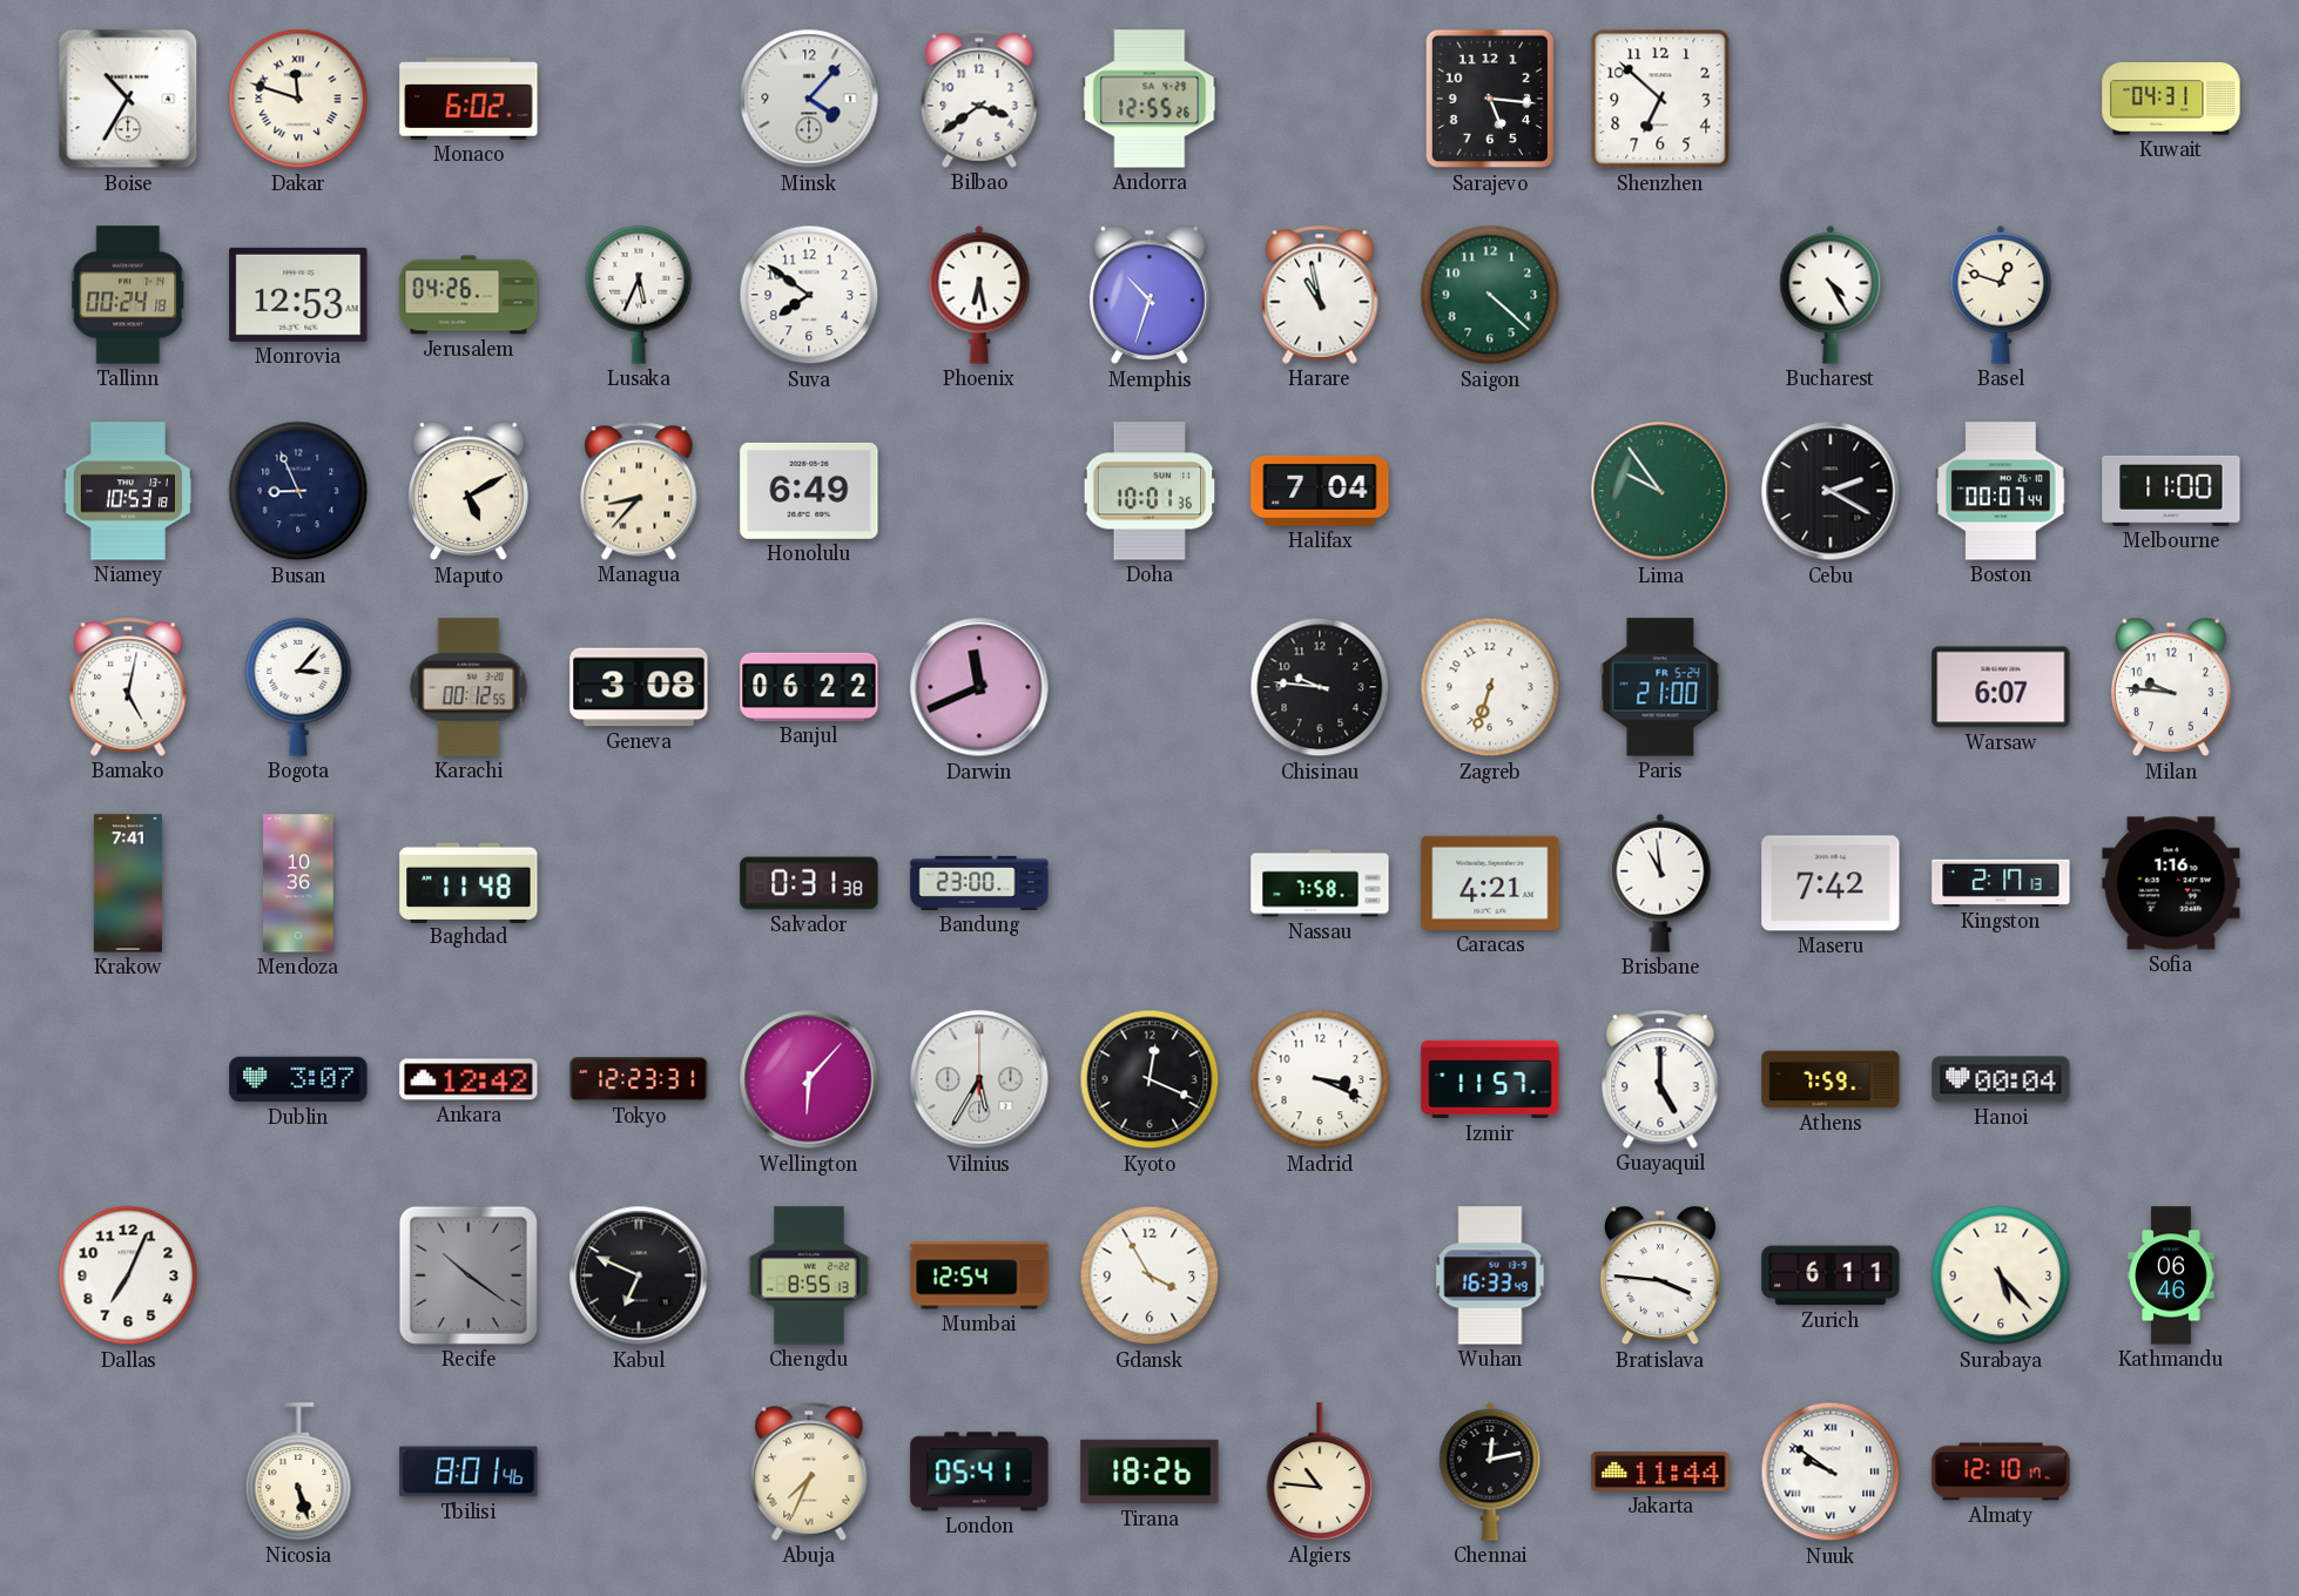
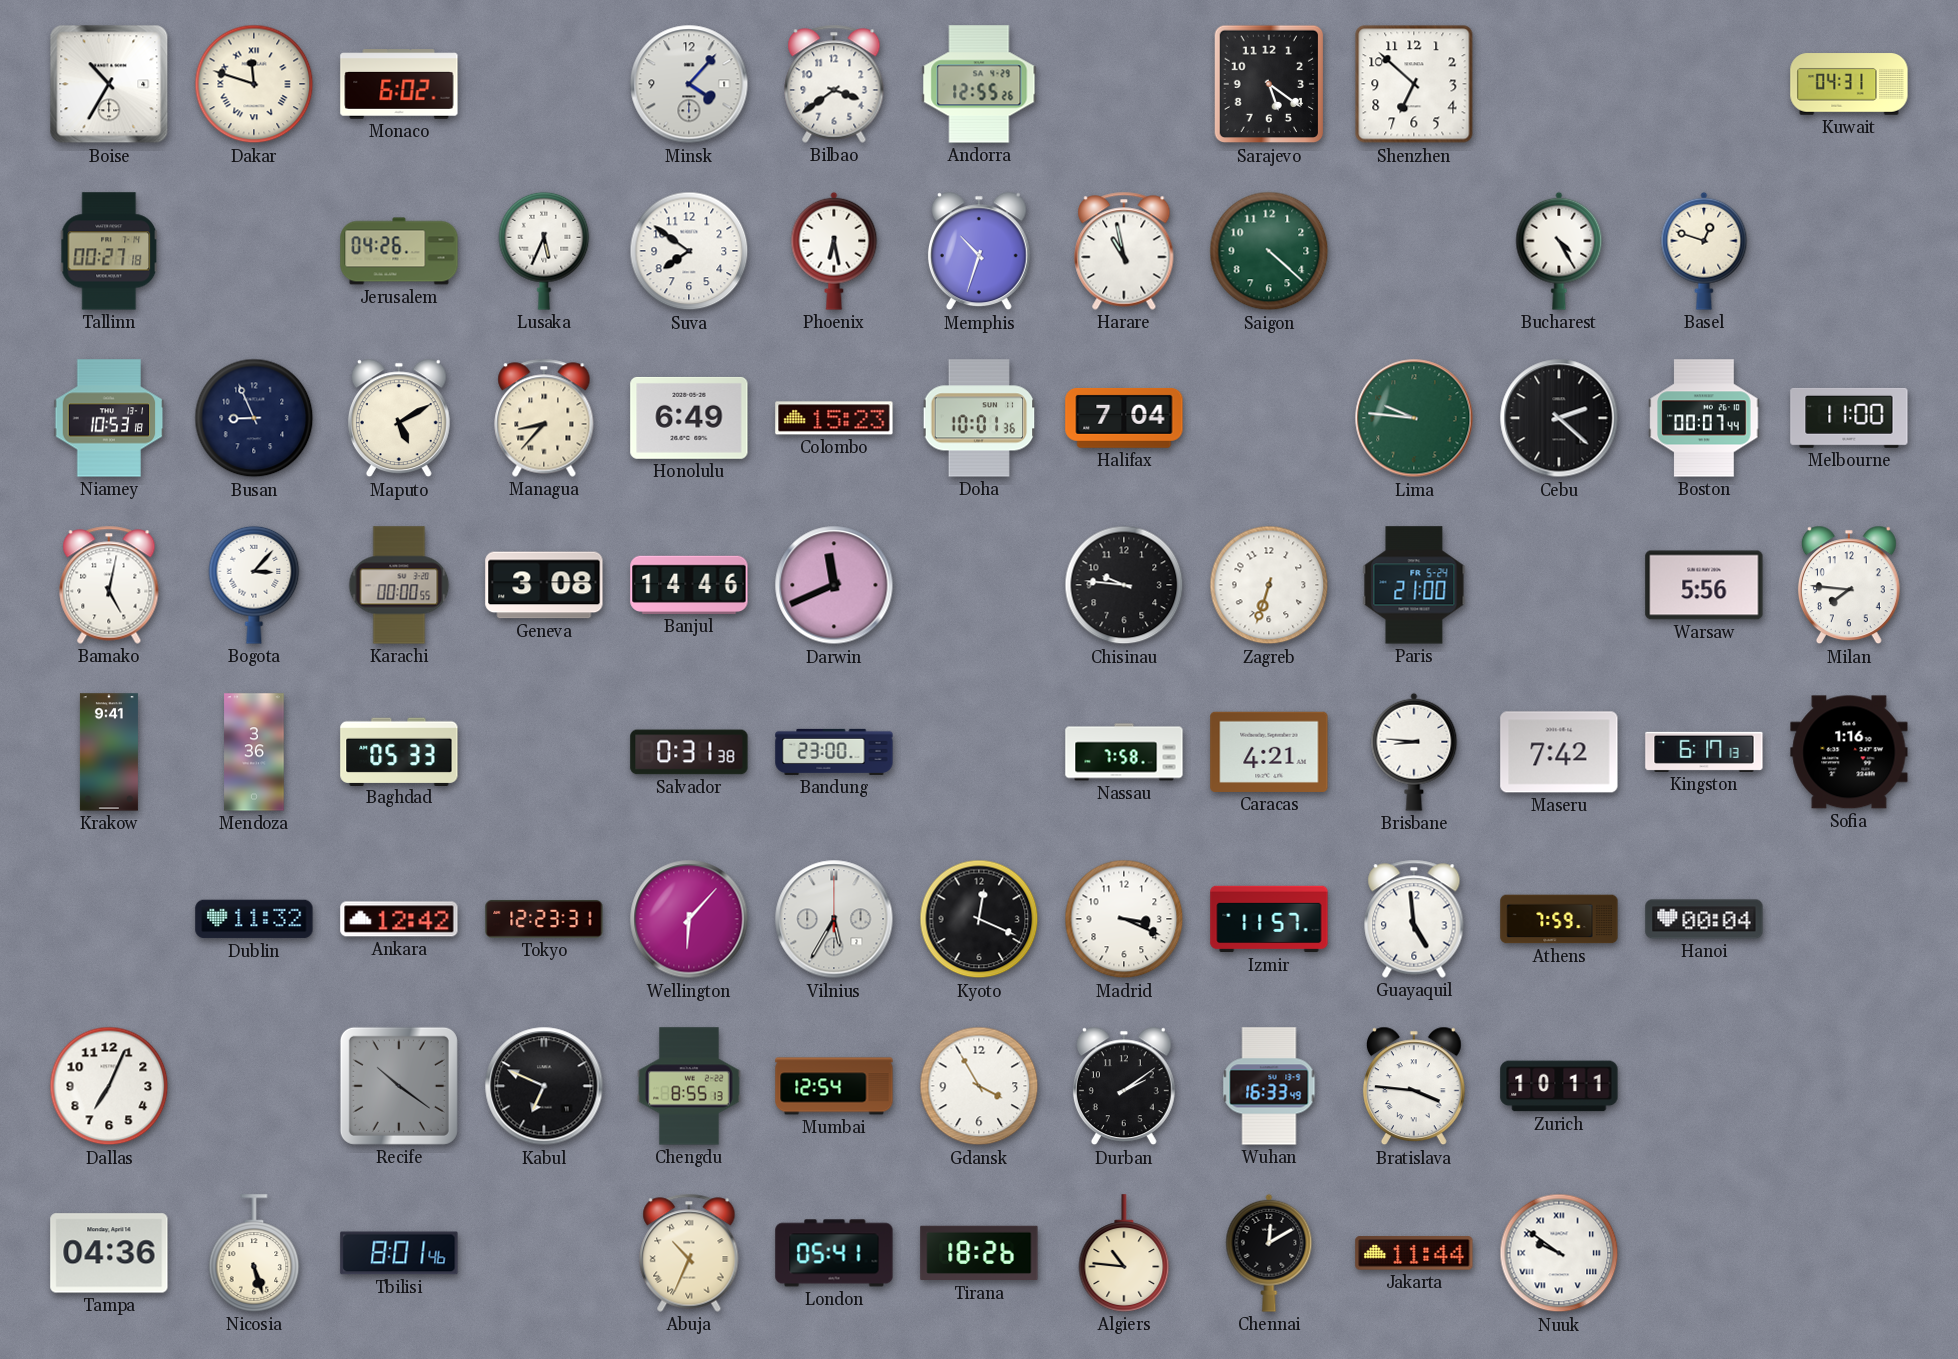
Sarajevo: 5:16 -> 5:21
Tallinn: 00:24 -> 00:27
Monrovia: 12:53 -> none
Colombo: none -> 15:23
Lima: 9:54 -> 9:46
Cebu: 2:20 -> 2:22
Karachi: 00:12 -> 00:00
Banjul: 06:22 -> 14:46
Warsaw: 6:07 -> 5:56
Milan: 9:46 -> 7:46
Krakow: 7:41 -> 9:41
Mendoza: 10:36 -> 3:36
Baghdad: 11:48 -> 05:33
Brisbane: 10:59 -> 8:46
Kingston: 2:17 -> 6:17
Dublin: 3:07 -> 11:32
Guayaquil: 5:00 -> 4:59
Durban: none -> 2:09
Zurich: 6:11 -> 10:11
Surabaya: 5:23 -> none
Kathmandu: 06:46 -> none
Tampa: none -> 04:36
Abuja: 7:34 -> 10:34
Chennai: 12:13 -> 12:10
Almaty: 12:10 -> none
